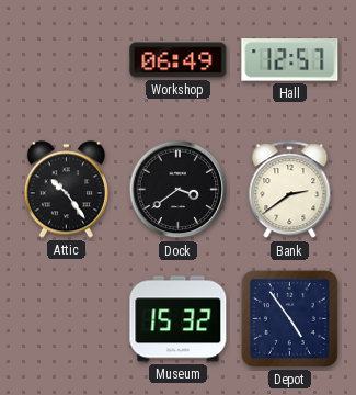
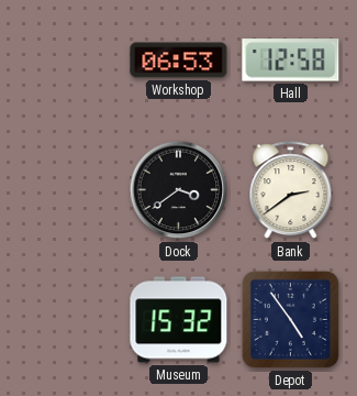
Workshop: 06:49 -> 06:53
Hall: 12:57 -> 12:58
Attic: 10:24 -> none
